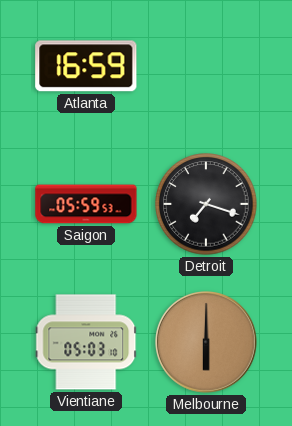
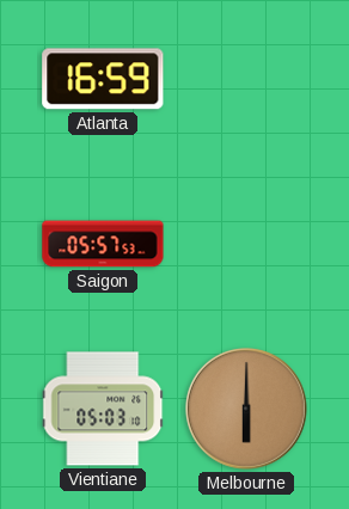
Saigon: 05:59 -> 05:57
Detroit: 7:18 -> none
